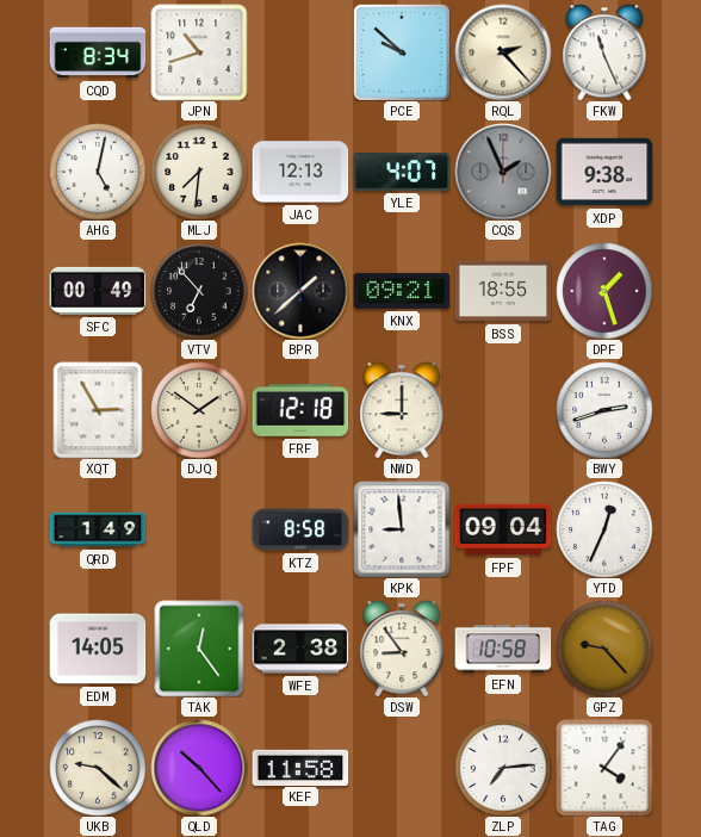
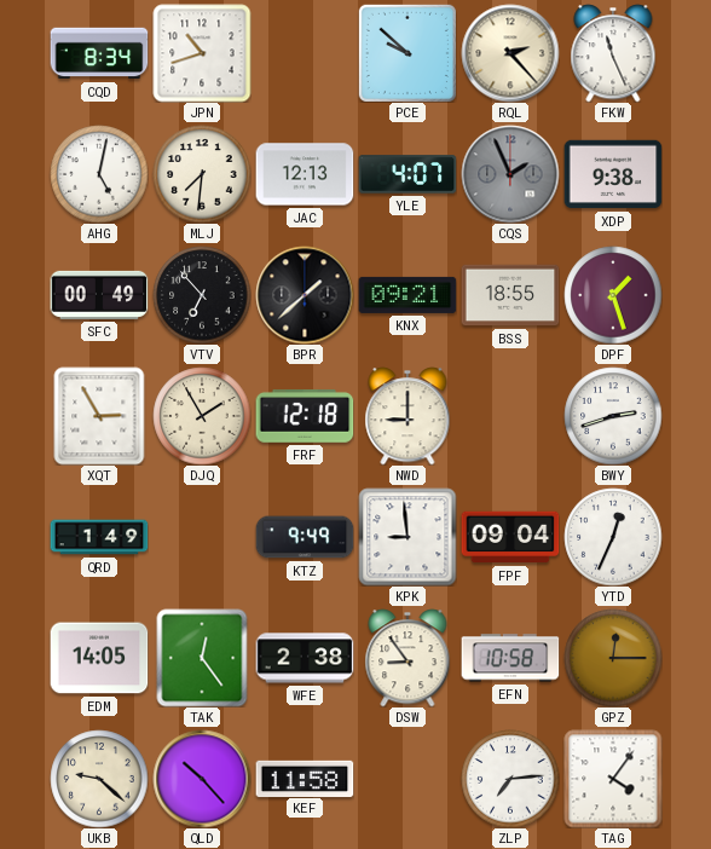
DJQ: 1:51 -> 1:55
KTZ: 8:58 -> 9:49
GPZ: 9:23 -> 12:15
